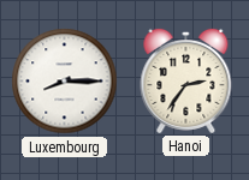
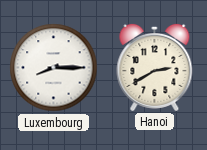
Hanoi: 2:36 -> 2:40
